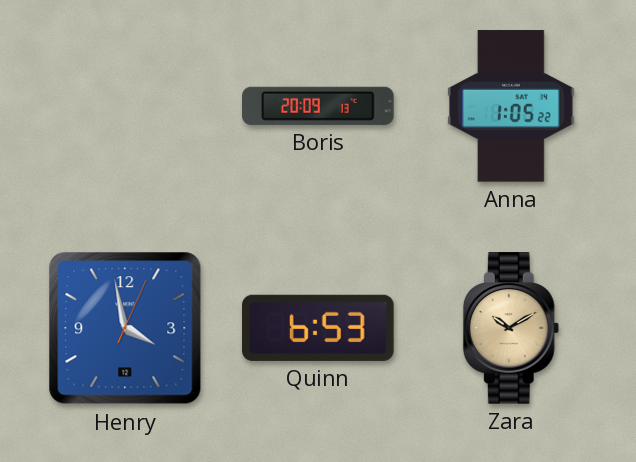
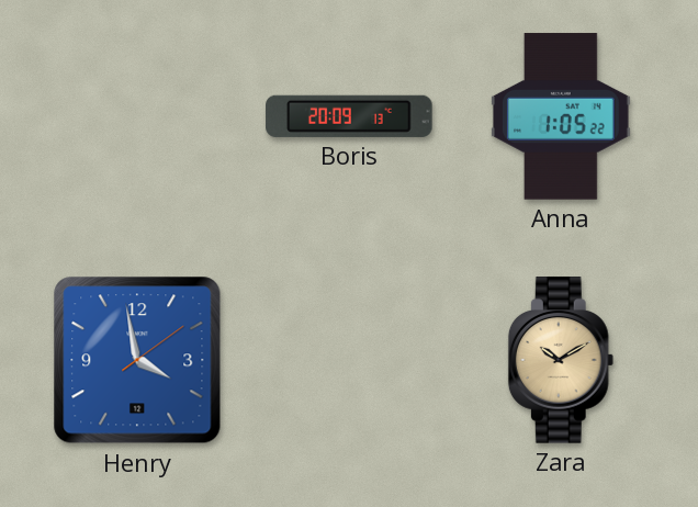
Henry: 3:58:04 -> 3:58:09
Quinn: 6:53 -> none
